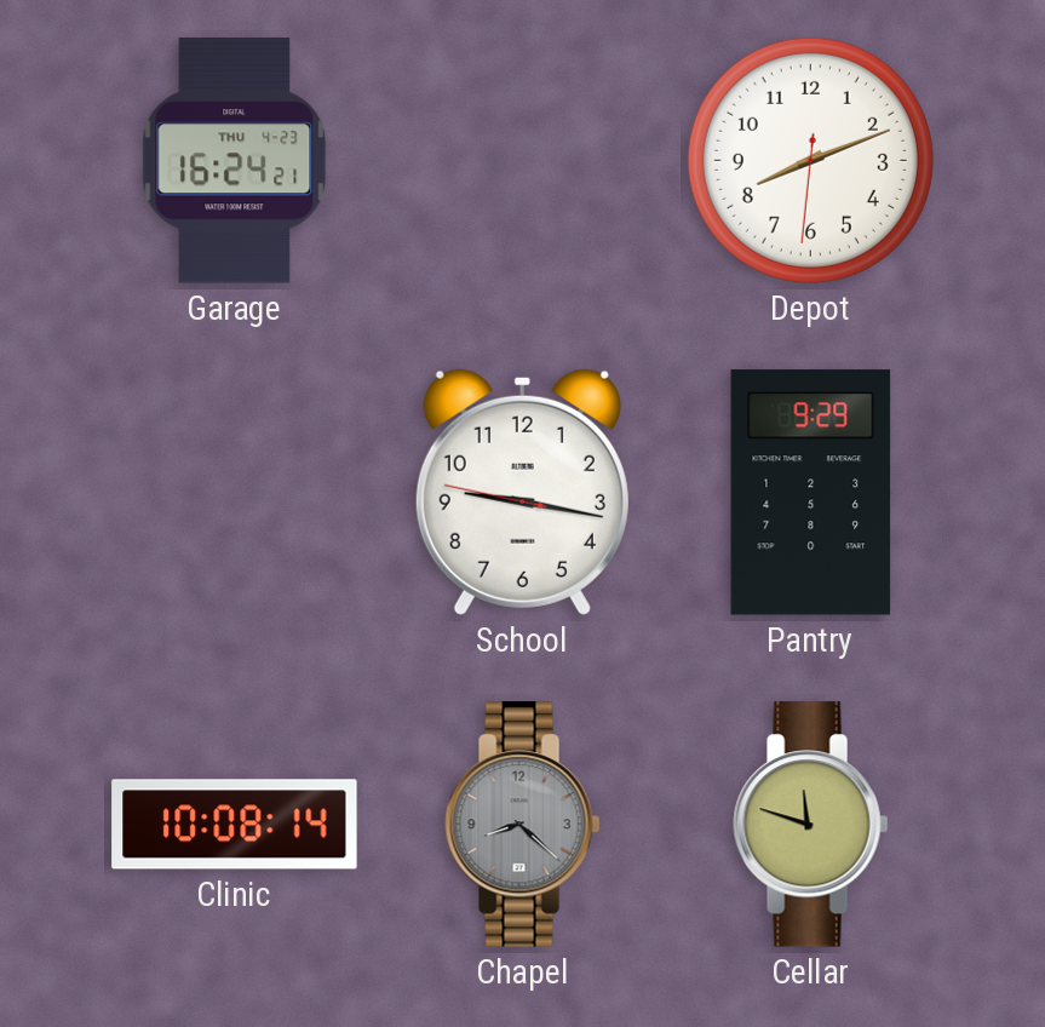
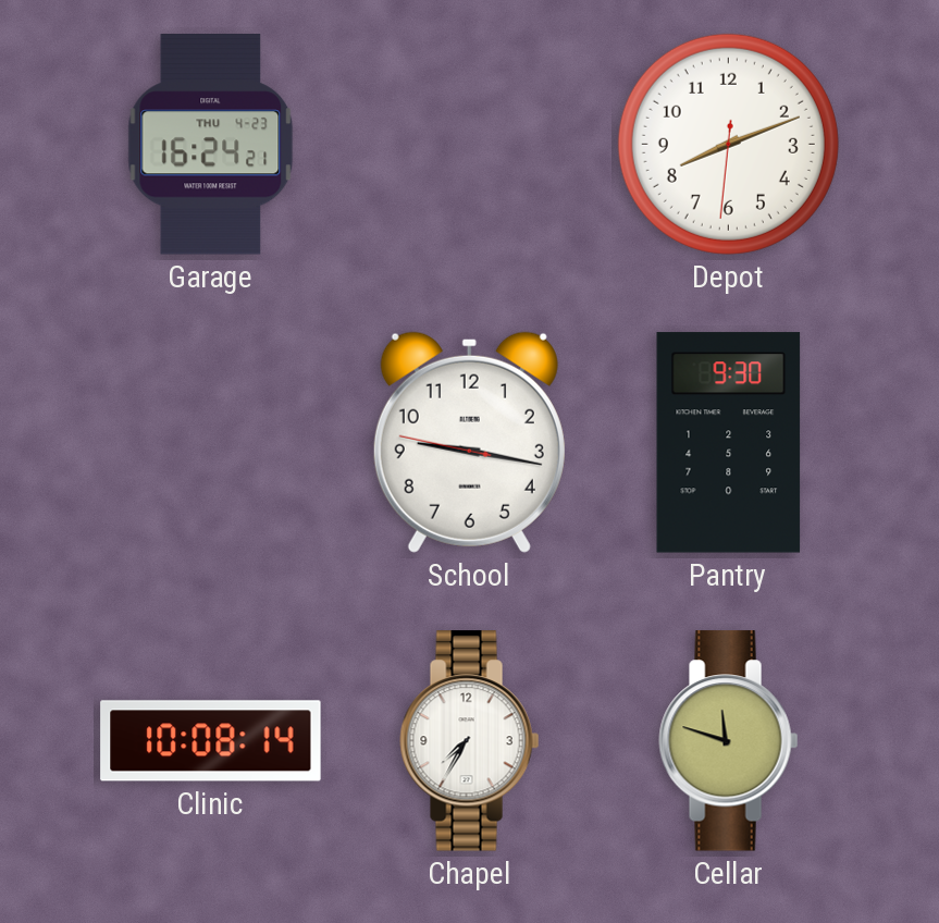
Pantry: 9:29 -> 9:30
Chapel: 8:22 -> 7:35
Chapel dial: grey -> white
